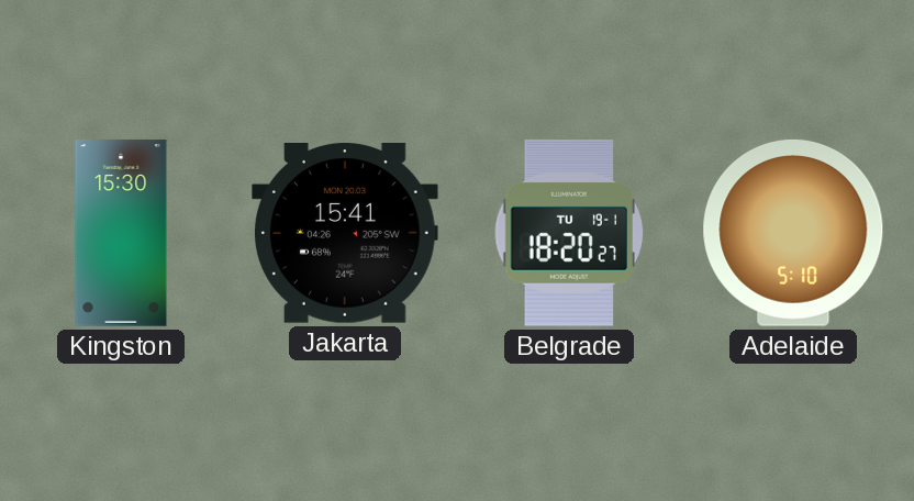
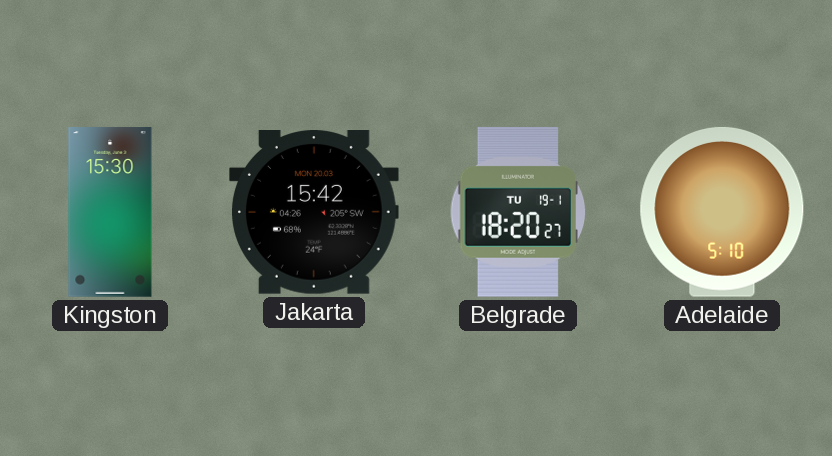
Jakarta: 15:41 -> 15:42
